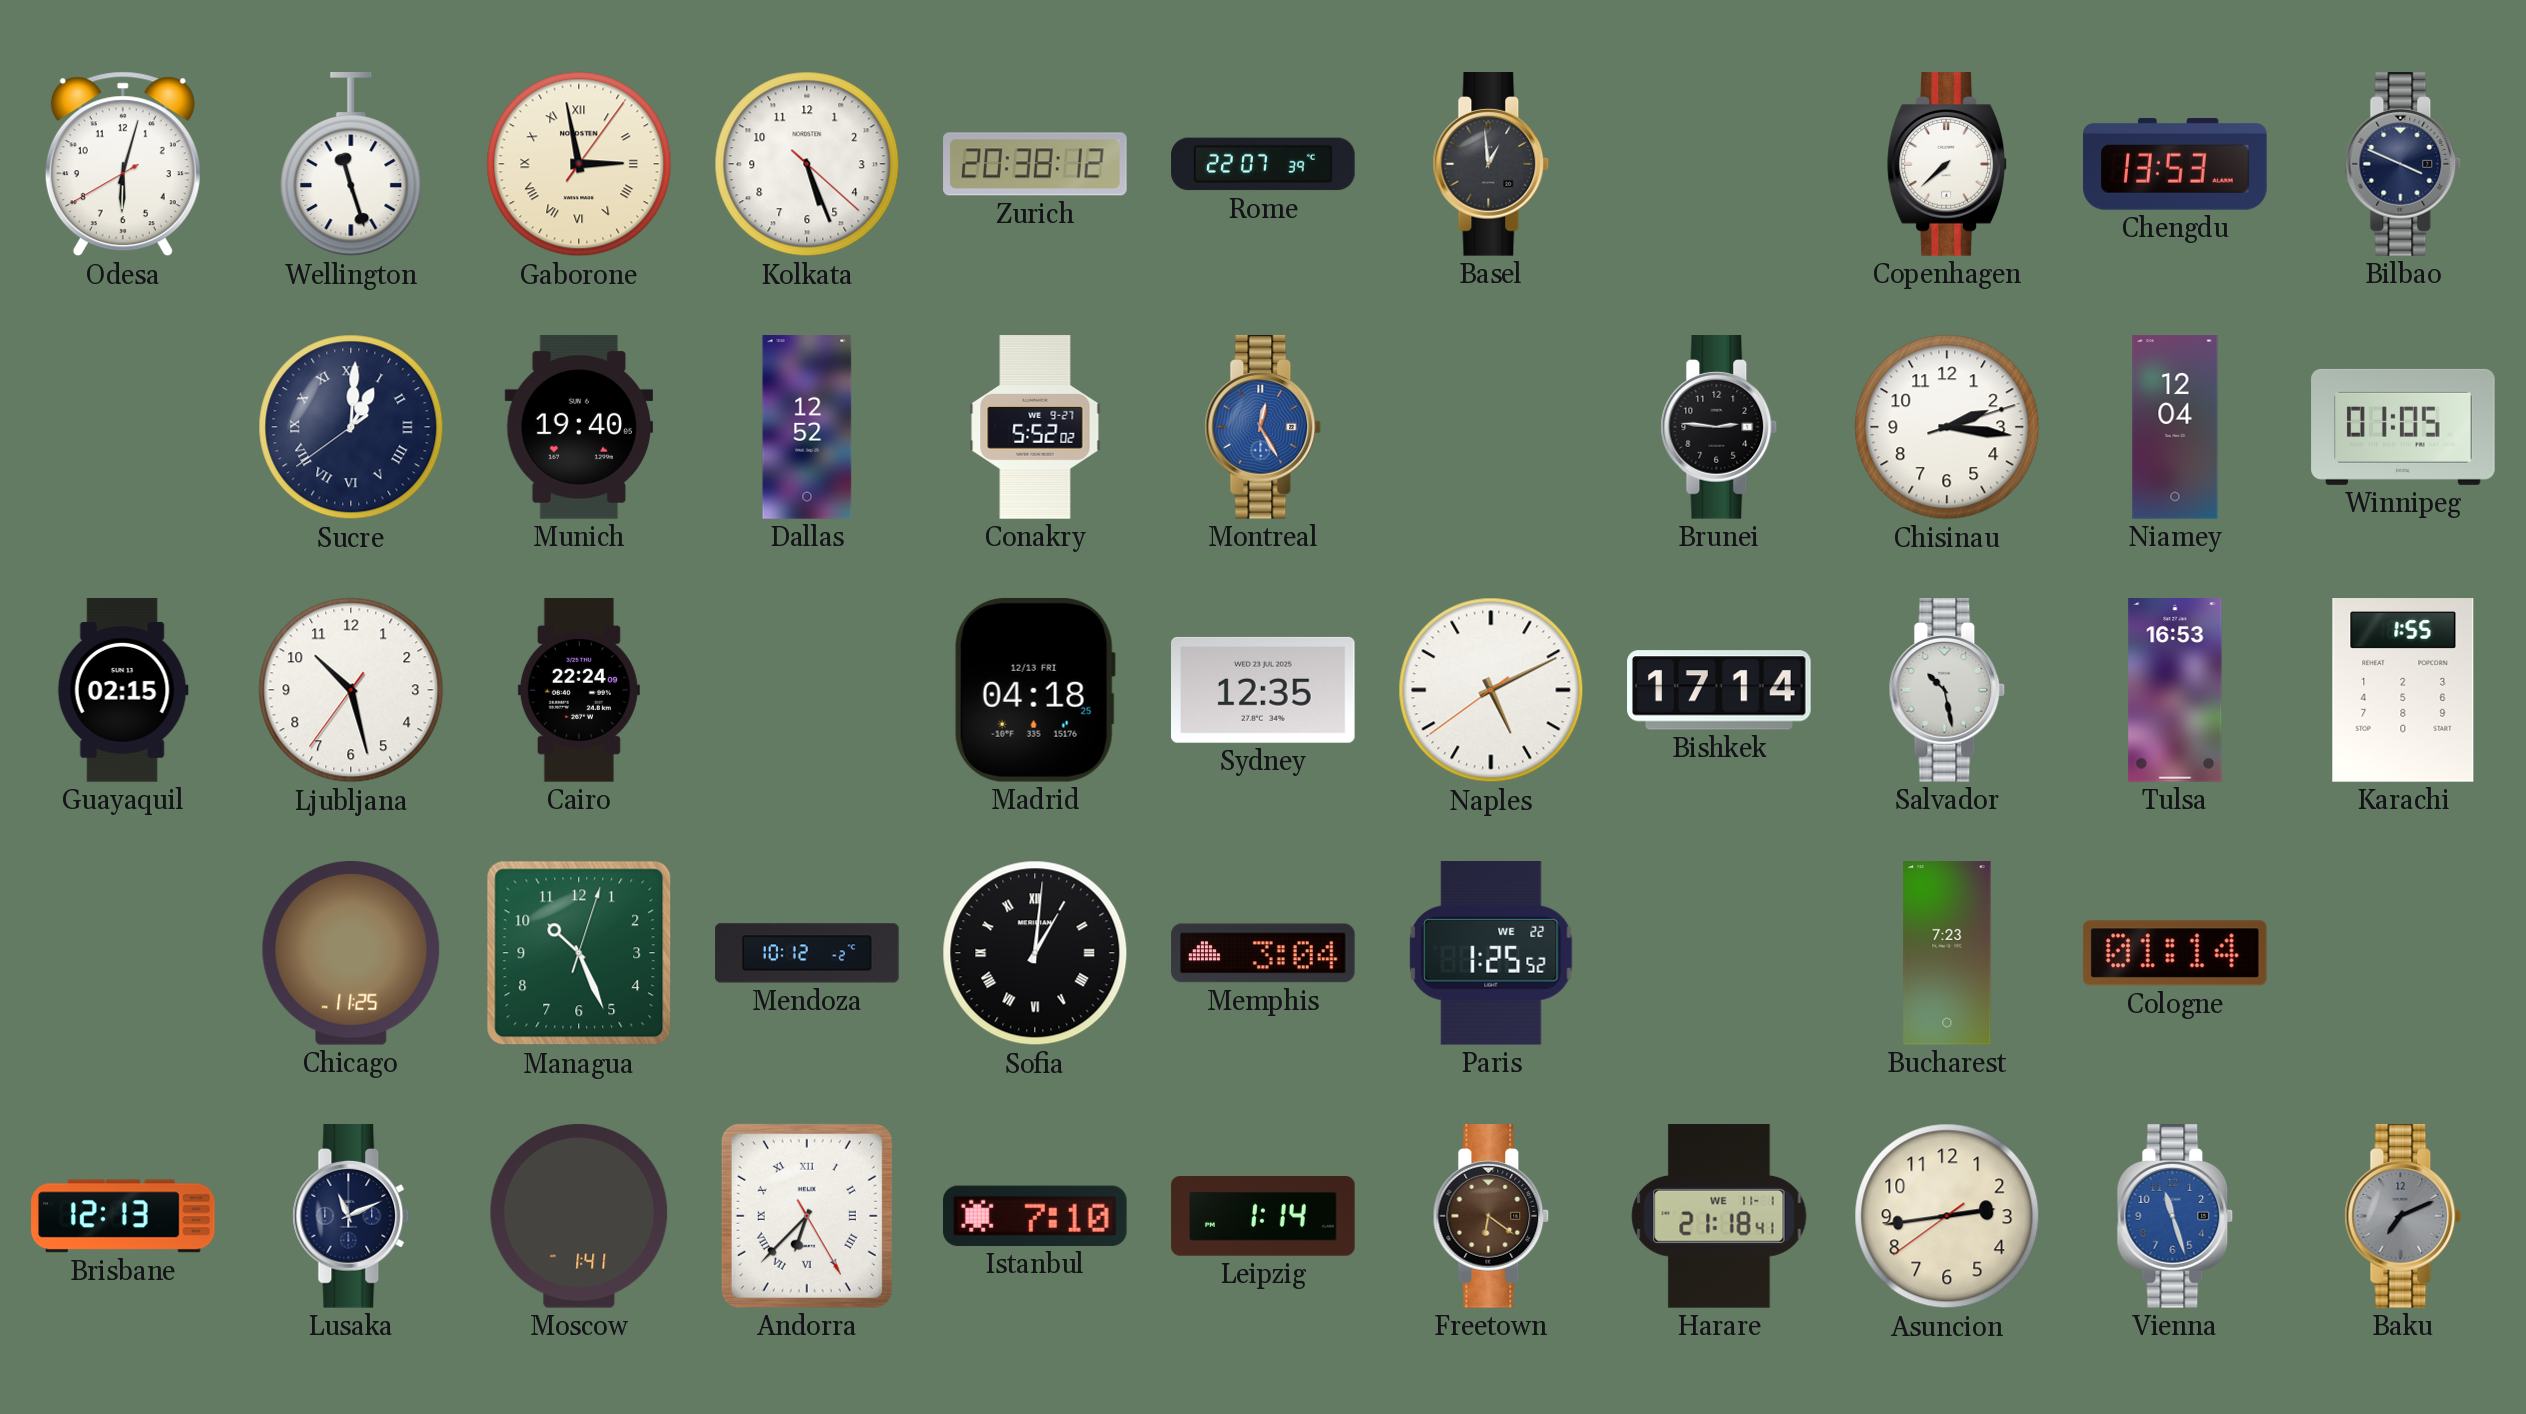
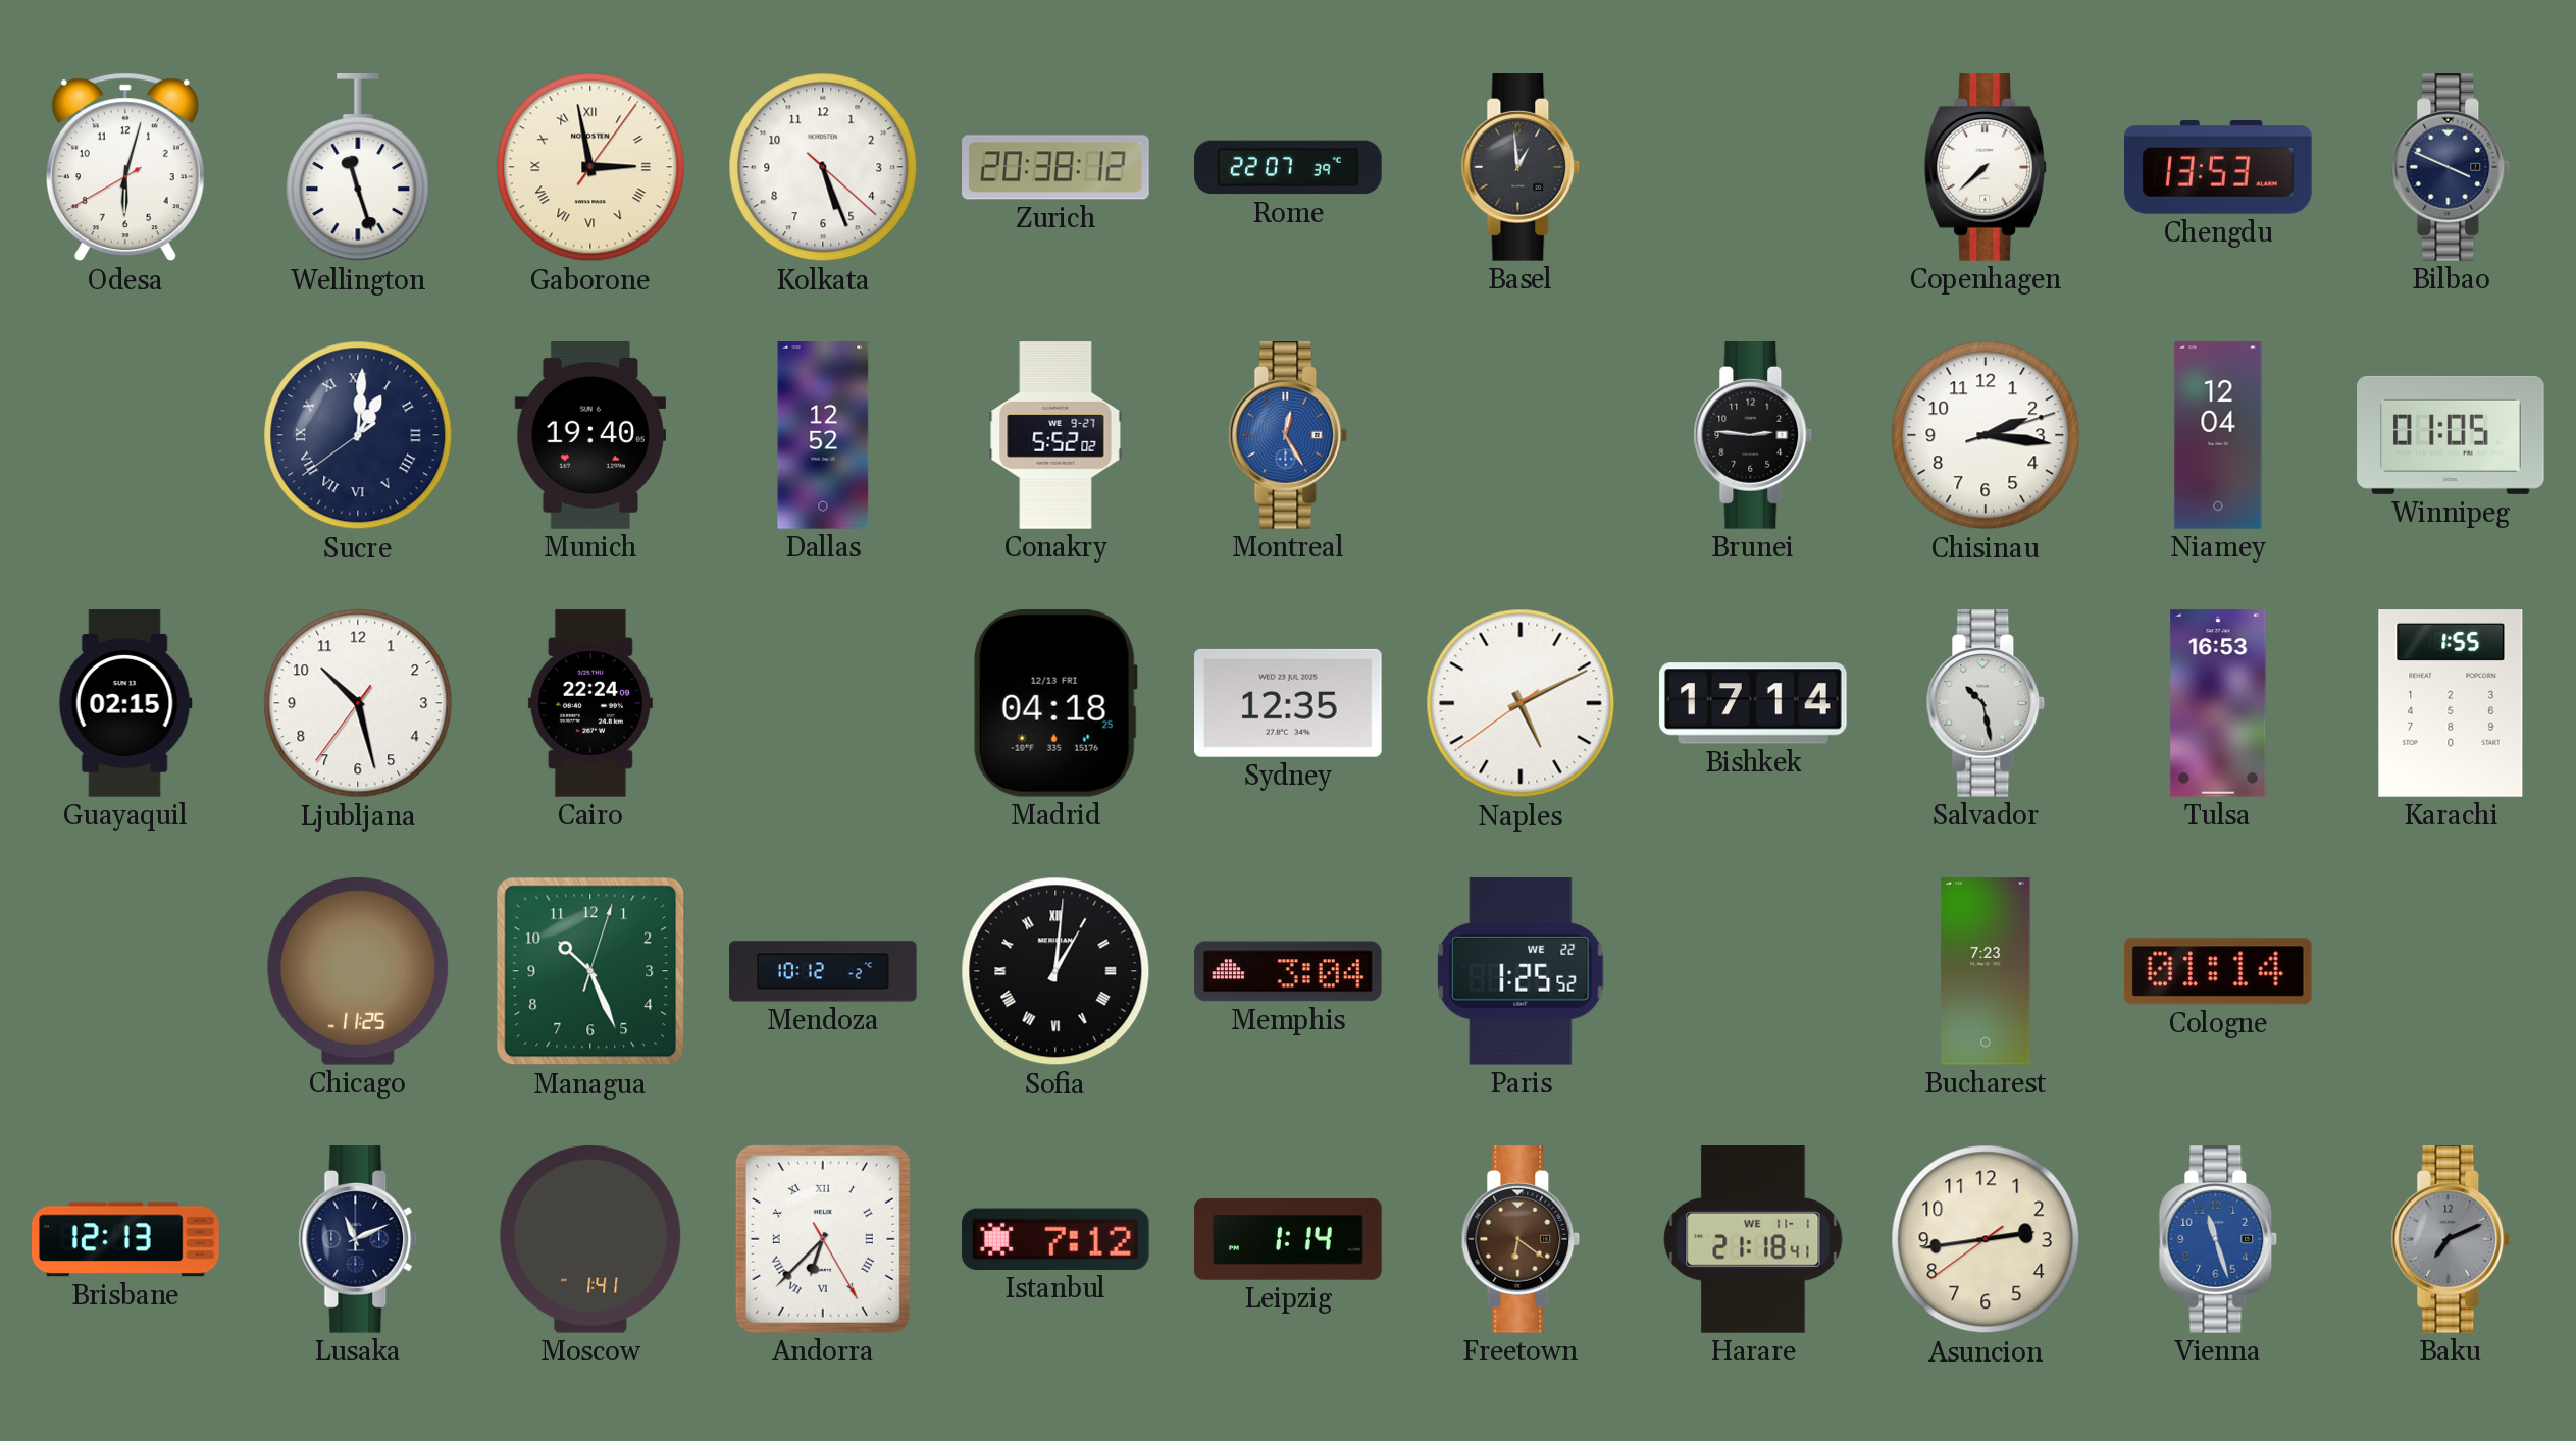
Istanbul: 7:10 -> 7:12
